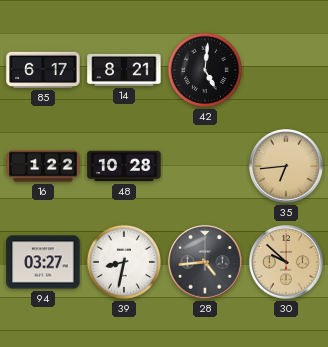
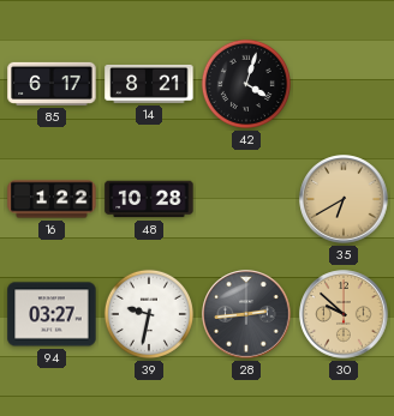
42: 5:01 -> 4:03
35: 6:44 -> 6:40
39: 8:32 -> 9:32
28: 4:44 -> 2:44
